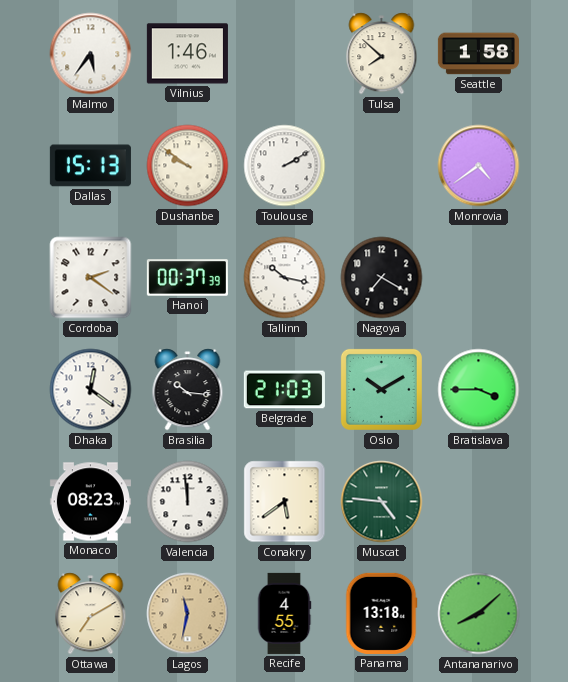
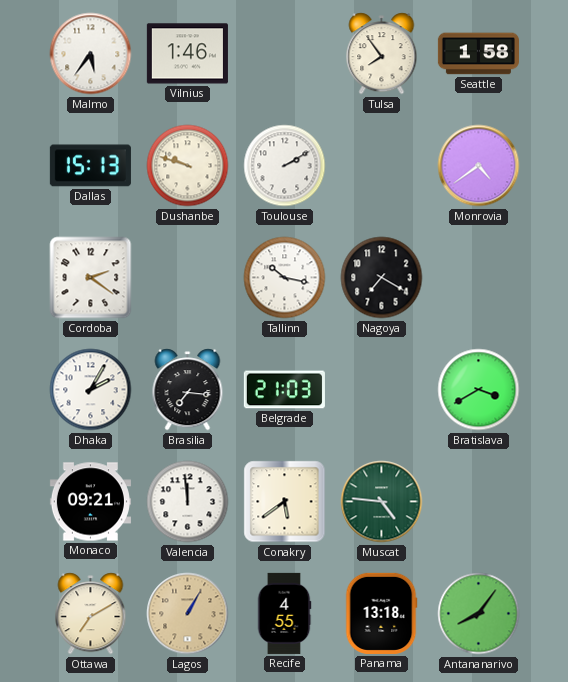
Tulsa: 7:52 -> 7:54
Dushanbe: 9:51 -> 9:48
Hanoi: 00:37 -> none
Dhaka: 12:21 -> 2:05
Brasilia: 10:16 -> 7:16
Oslo: 10:10 -> none
Bratislava: 3:45 -> 3:40
Monaco: 08:23 -> 09:21
Lagos: 11:32 -> 1:05
Antananarivo: 8:08 -> 8:06
